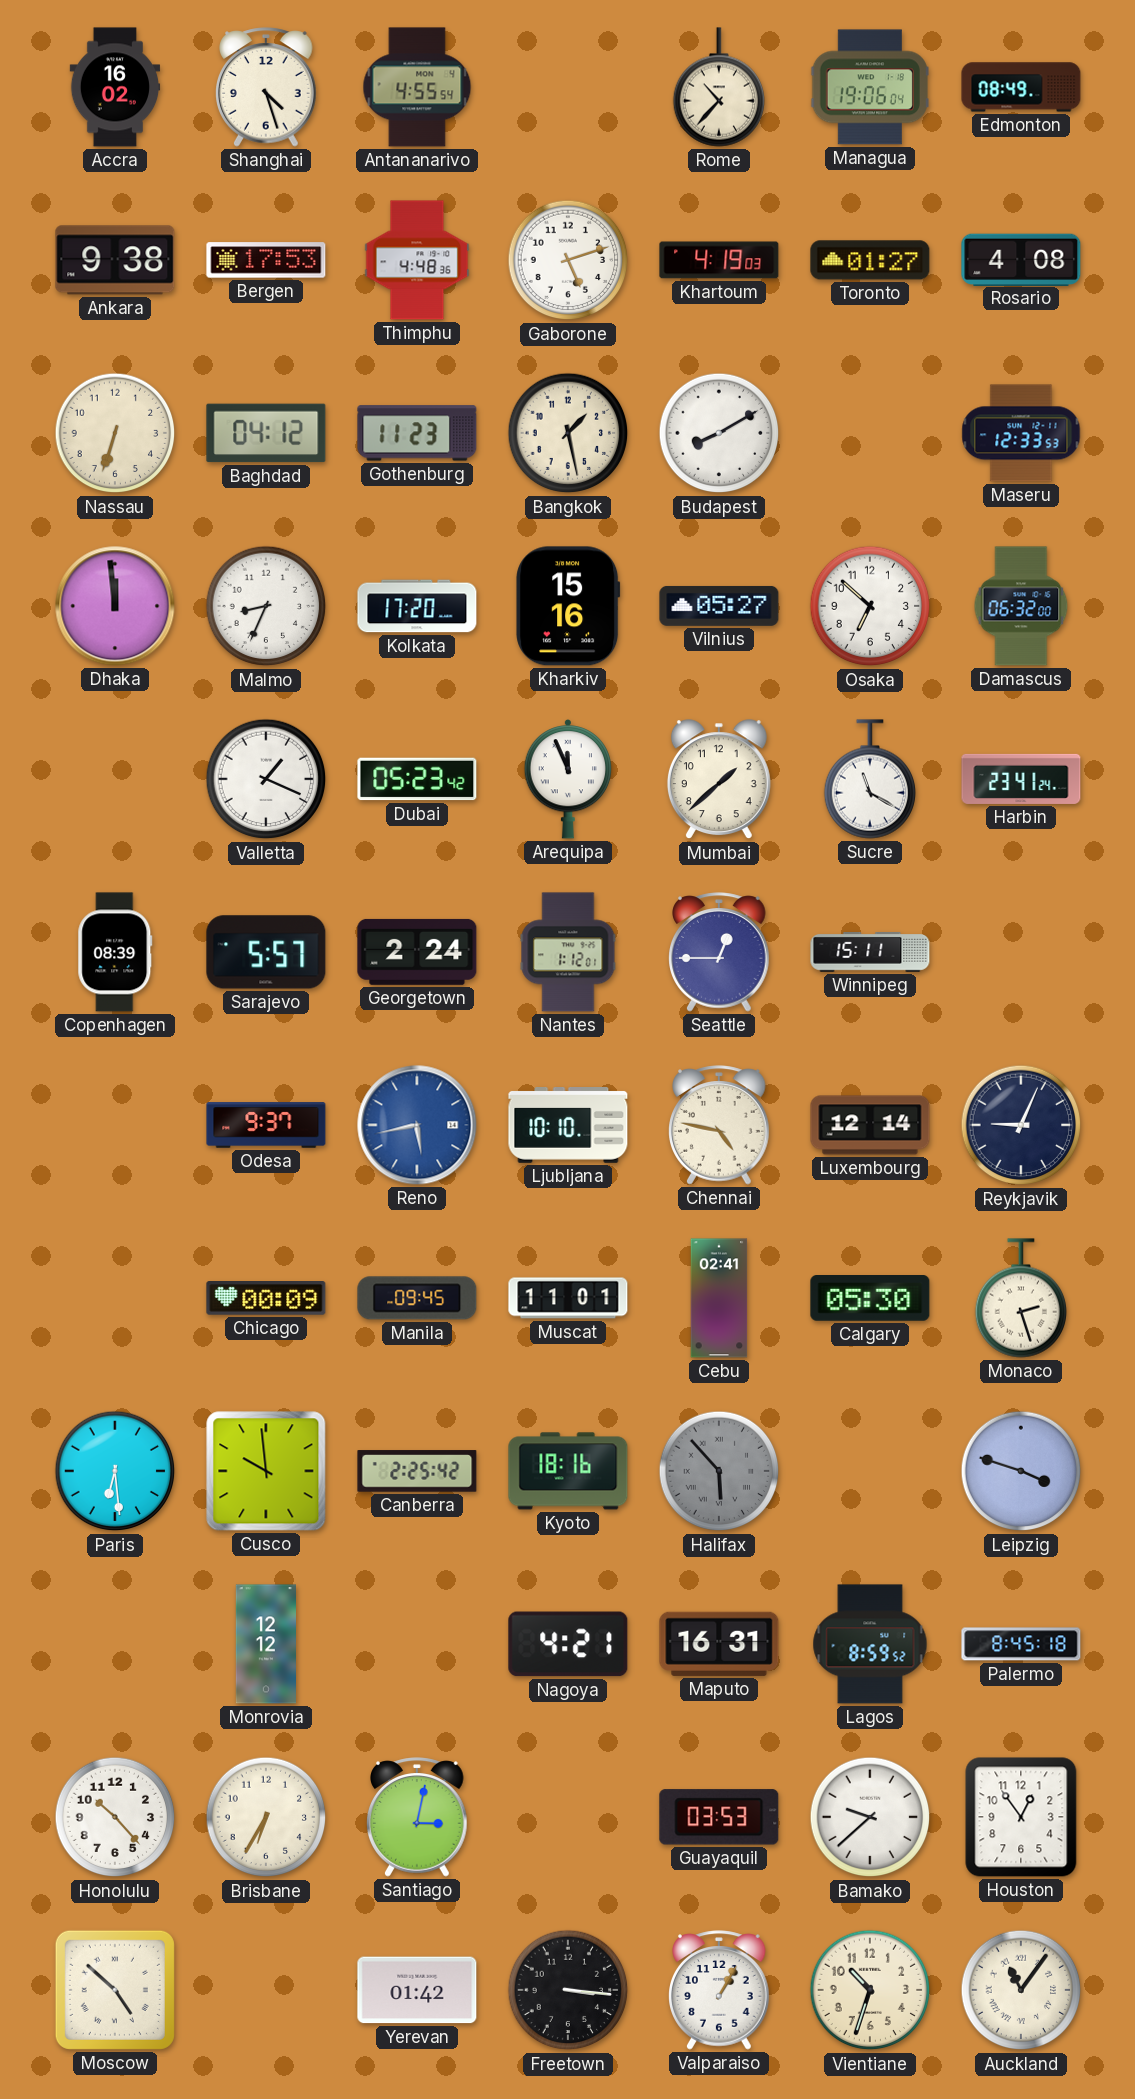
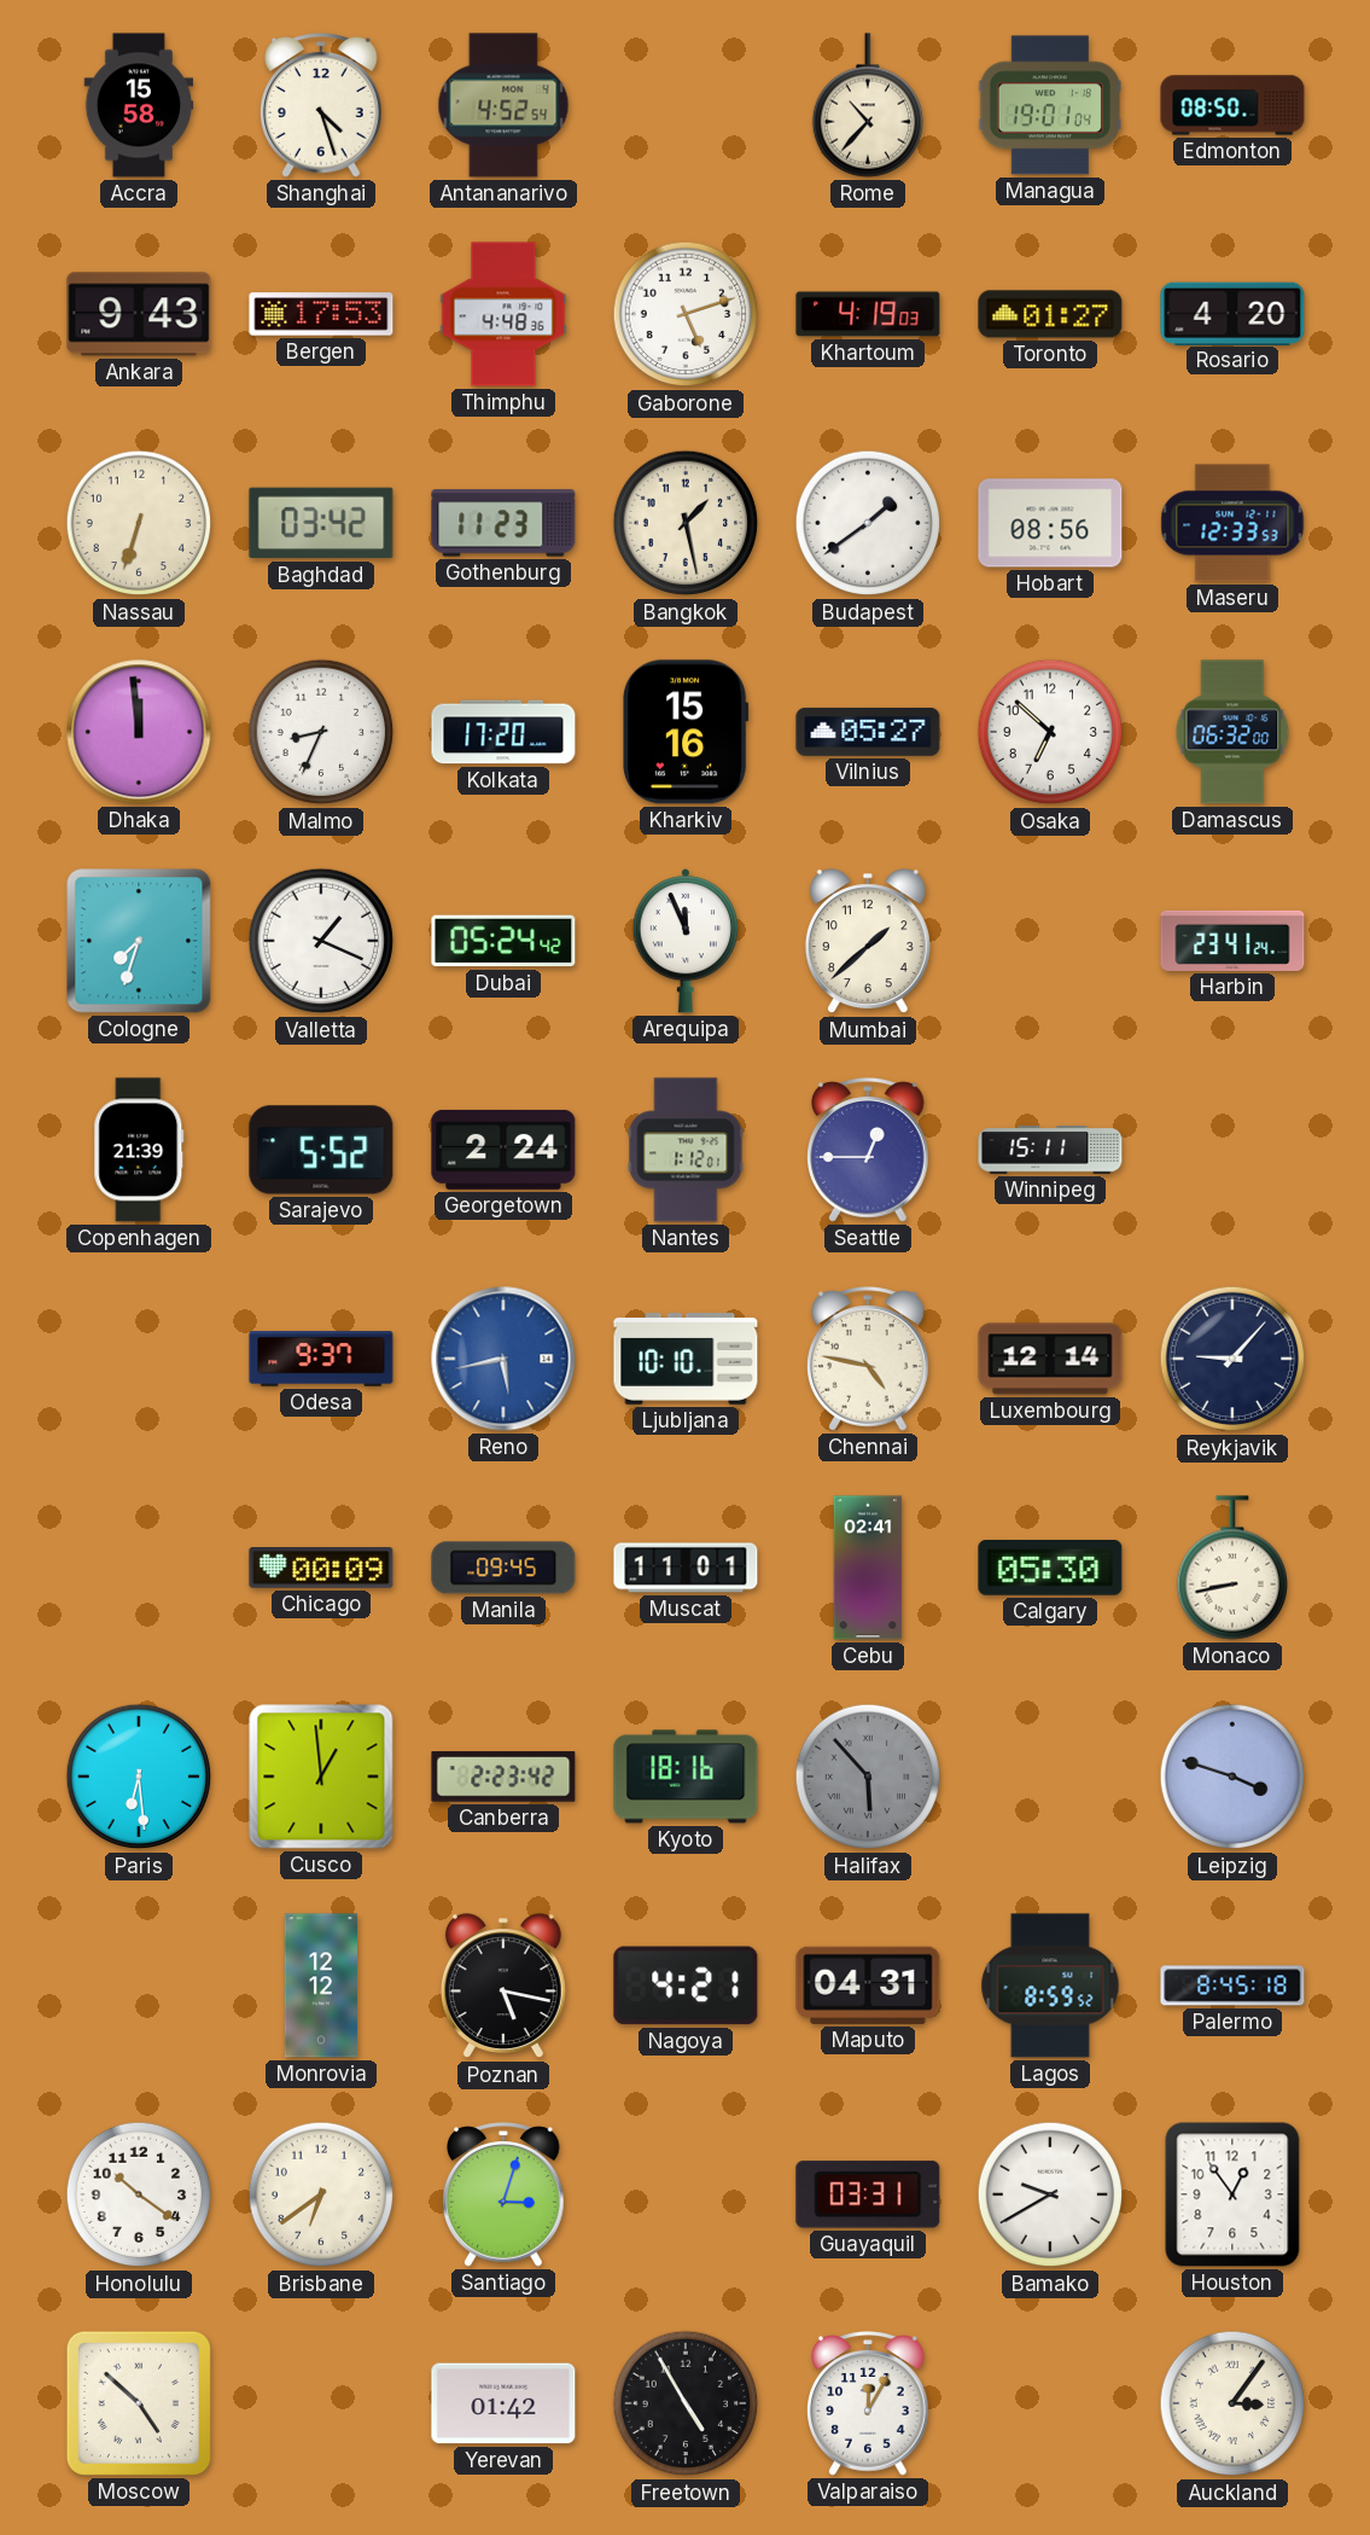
Accra: 16:02 -> 15:58
Antananarivo: 4:55 -> 4:52
Managua: 19:06 -> 19:01
Edmonton: 08:49 -> 08:50
Ankara: 9:38 -> 9:43
Rosario: 4:08 -> 4:20
Baghdad: 04:12 -> 03:42
Budapest: 8:10 -> 1:39
Hobart: none -> 08:56
Cologne: none -> 7:33
Dubai: 05:23 -> 05:24
Sucre: 11:20 -> none
Copenhagen: 08:39 -> 21:39
Sarajevo: 5:57 -> 5:52
Reykjavik: 9:04 -> 9:07
Monaco: 2:27 -> 8:43
Cusco: 9:59 -> 12:59
Canberra: 2:25 -> 2:23
Poznan: none -> 5:17
Maputo: 16:31 -> 04:31
Honolulu: 10:23 -> 10:21
Brisbane: 6:35 -> 6:39
Santiago: 3:02 -> 3:03
Guayaquil: 03:53 -> 03:31
Bamako: 9:38 -> 9:40
Freetown: 3:16 -> 4:55
Valparaiso: 1:05 -> 12:05
Vientiane: 10:33 -> none
Auckland: 11:06 -> 3:06
